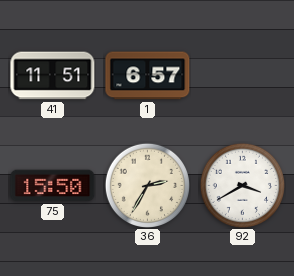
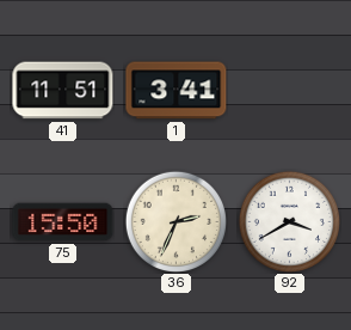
1: 6:57 -> 3:41
36: 2:35 -> 2:34
